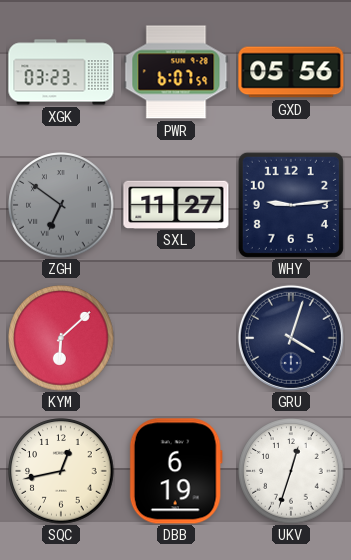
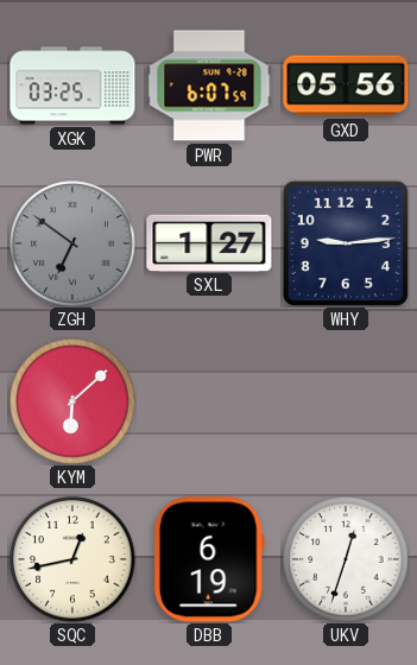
XGK: 03:23 -> 03:25
SXL: 11:27 -> 1:27
GRU: 4:03 -> none
